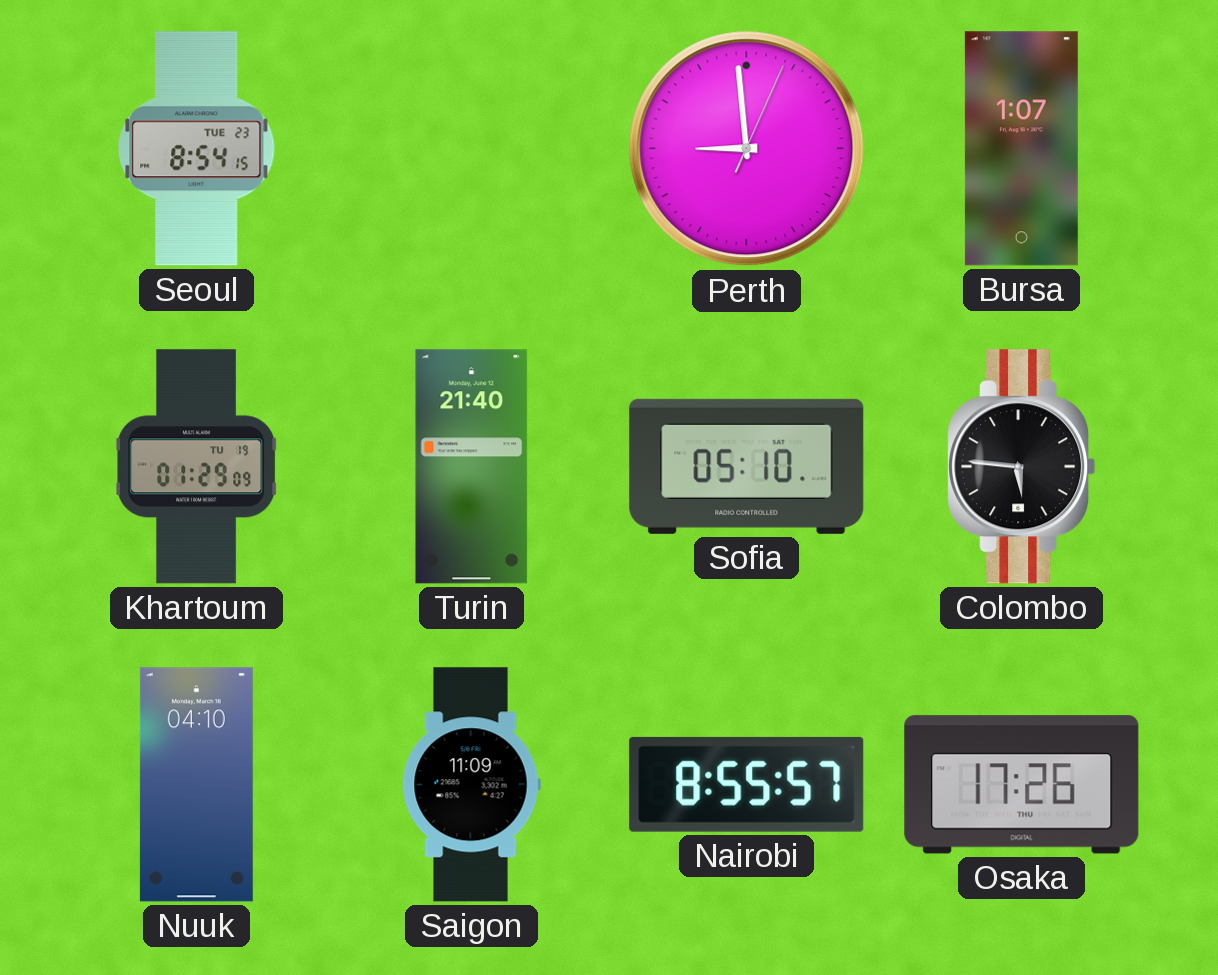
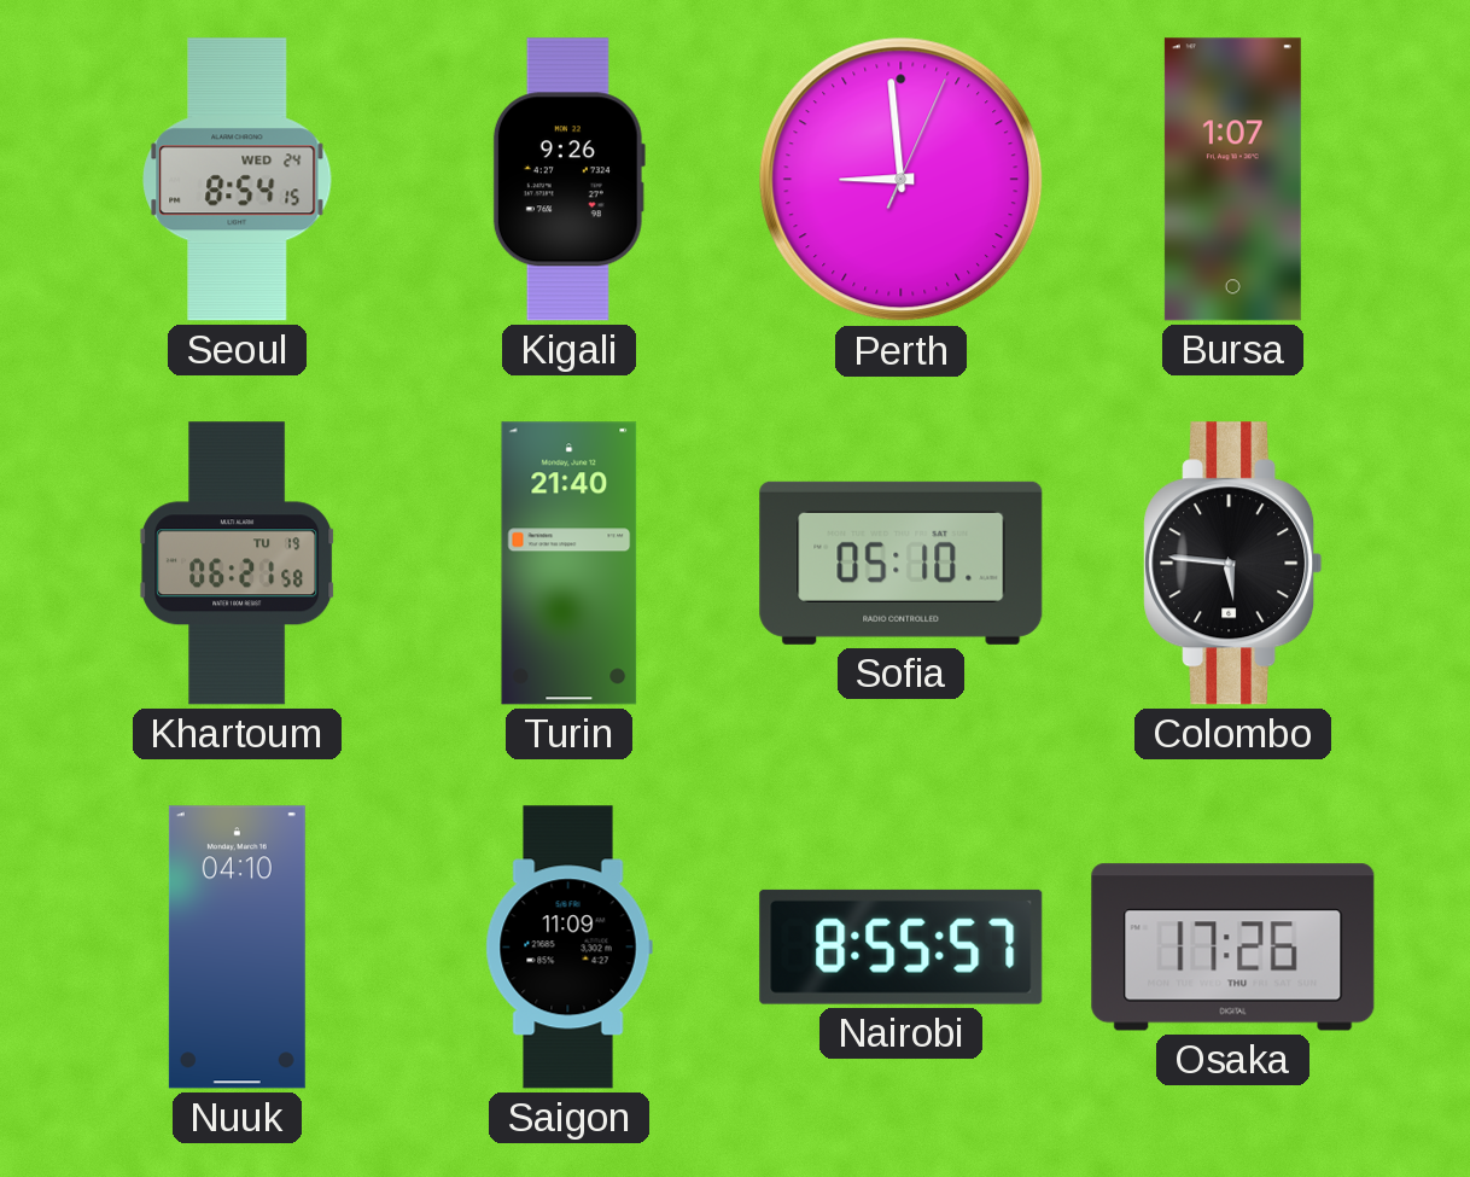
Seoul date: TUE 23 -> WED 24
Kigali: none -> 9:26
Khartoum: 01:29 -> 06:21
